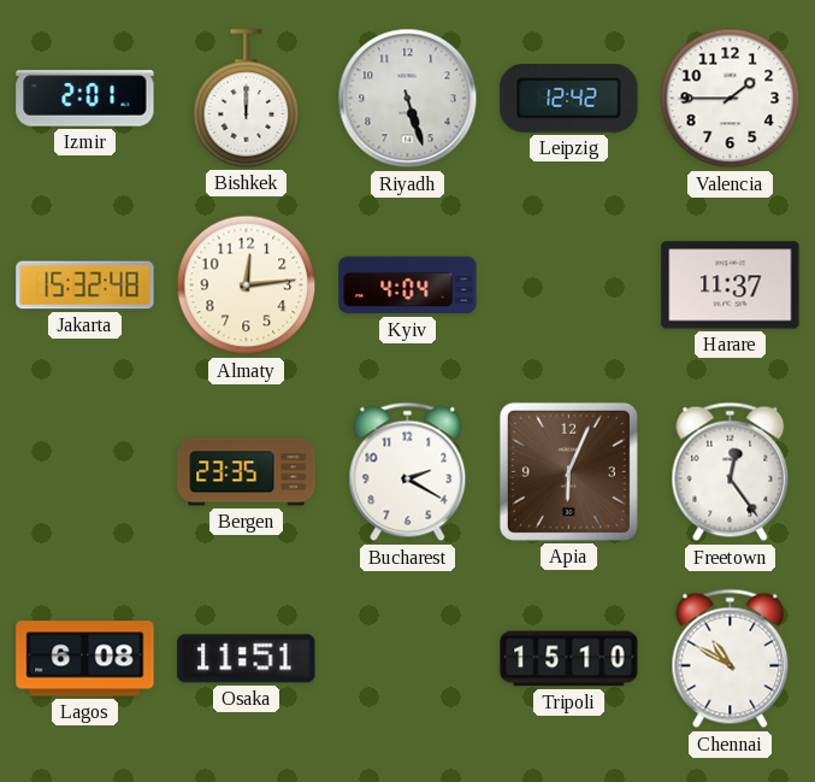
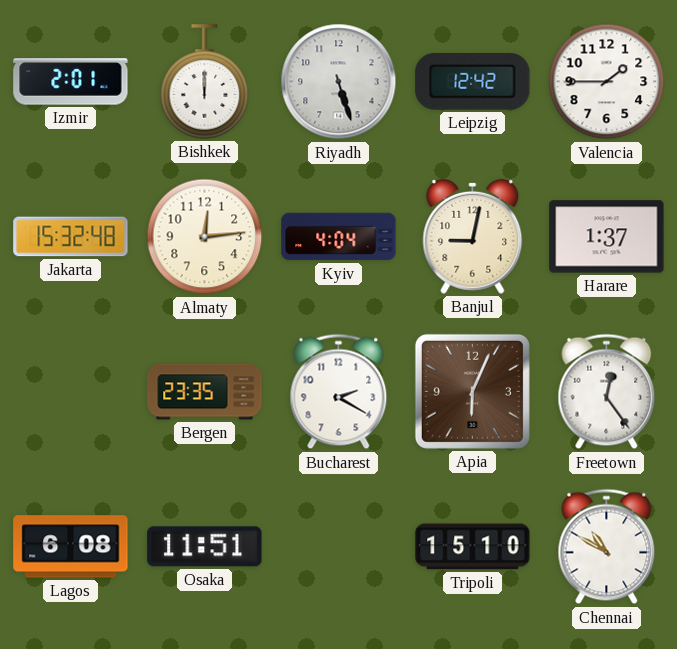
Banjul: none -> 9:02
Harare: 11:37 -> 1:37
